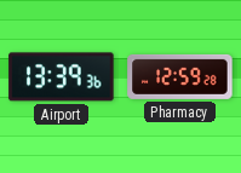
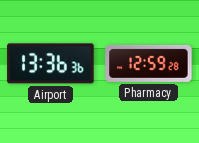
Airport: 13:39 -> 13:36
